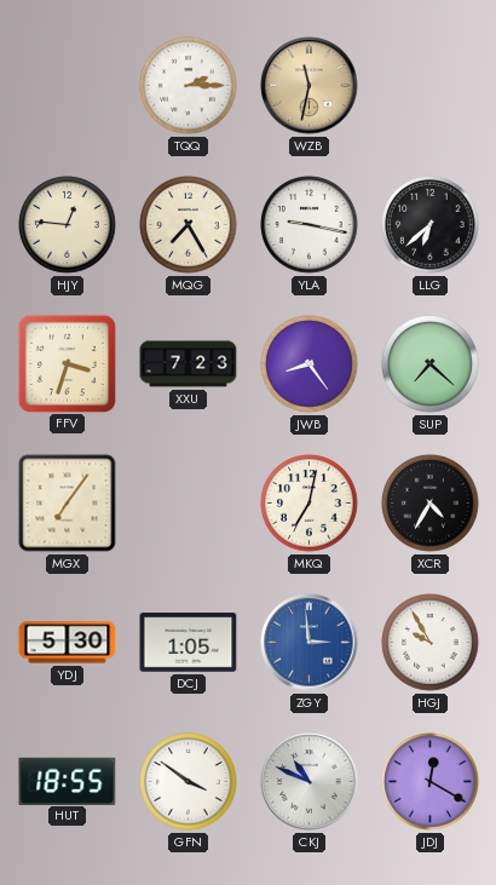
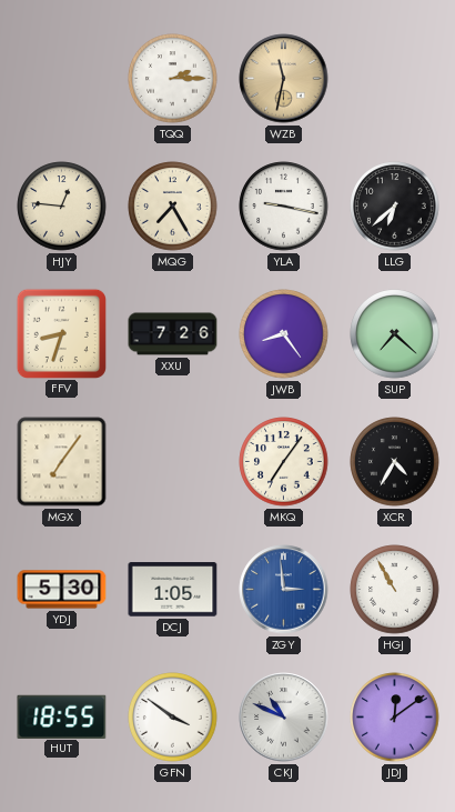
FFV: 3:33 -> 8:33
XXU: 7:23 -> 7:26
MKQ: 7:02 -> 7:06
HGJ: 9:55 -> 10:55
JDJ: 12:20 -> 12:09
